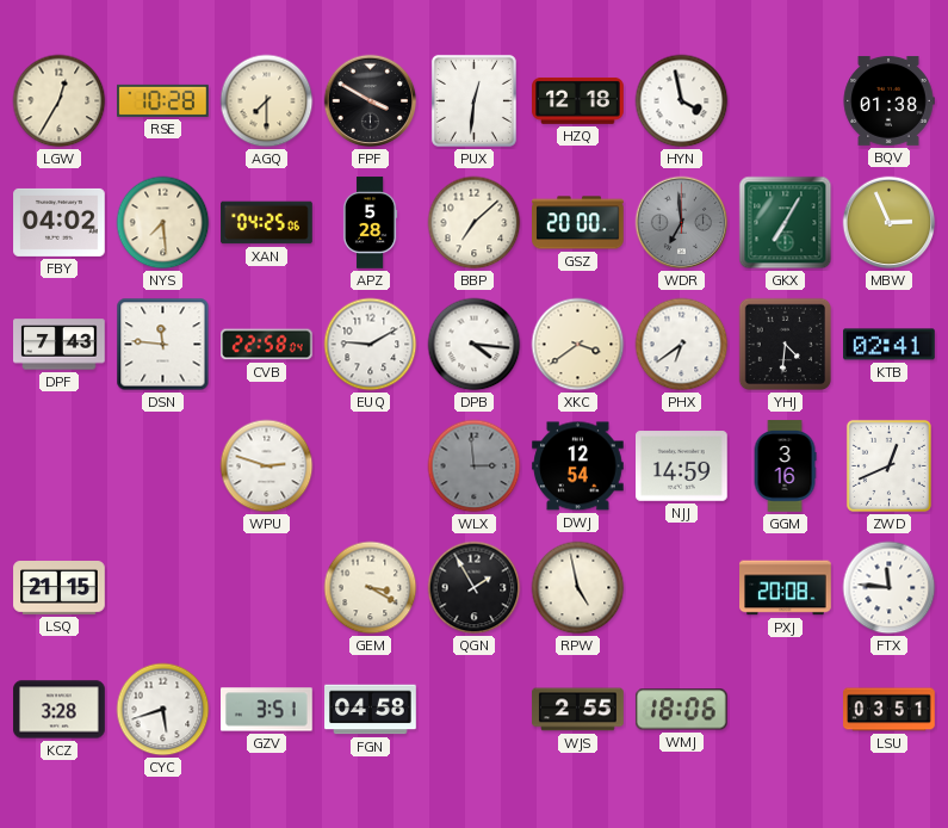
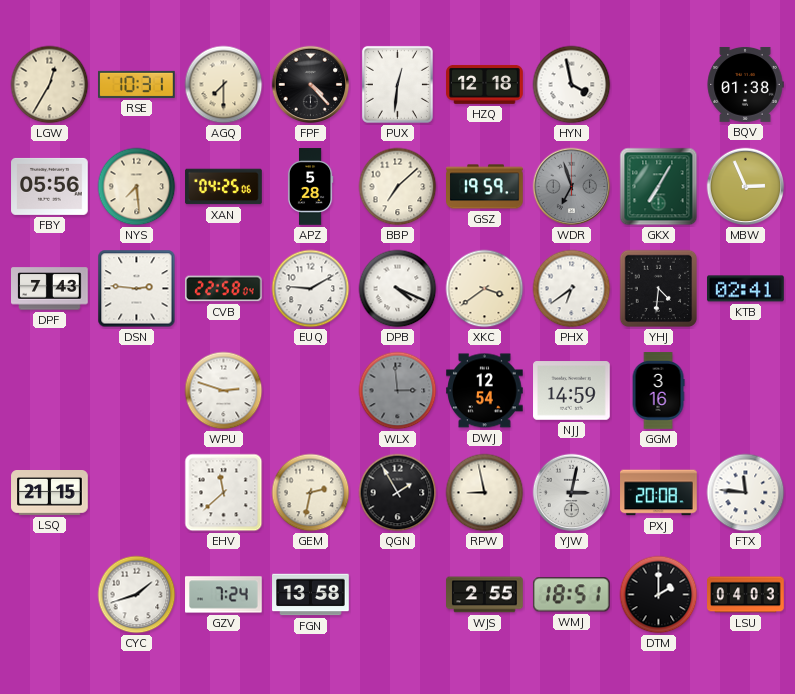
RSE: 10:28 -> 10:31
FPF: 3:50 -> 4:23
FBY: 04:02 -> 05:56
GSZ: 20:00 -> 19:59
WDR: 6:59 -> 6:57
DSN: 11:46 -> 2:46
DPB: 4:16 -> 4:19
ZWD: 12:41 -> none
EHV: none -> 11:38
GEM: 3:20 -> 2:32
RPW: 4:58 -> 8:58
YJW: none -> 3:02
KCZ: 3:28 -> none
CYC: 5:42 -> 1:42
GZV: 3:51 -> 7:24
FGN: 04:58 -> 13:58
WMJ: 18:06 -> 18:51
DTM: none -> 2:00
LSU: 03:51 -> 04:03
